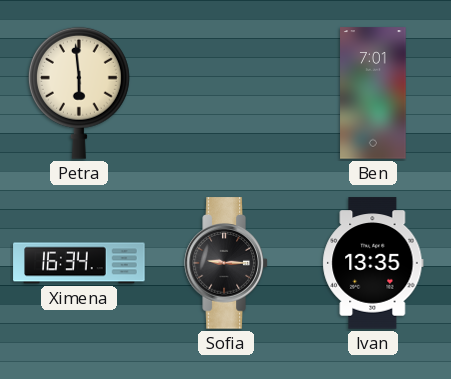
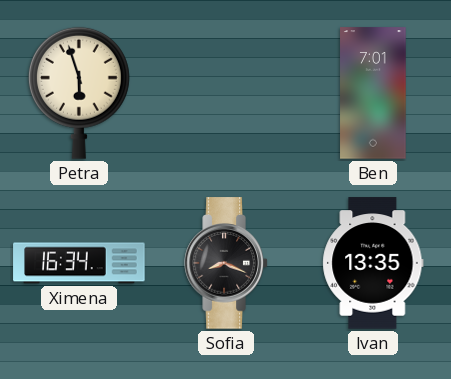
Petra: 5:59 -> 5:57
Sofia: 9:15 -> 8:19
